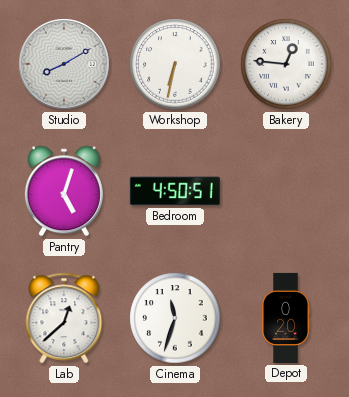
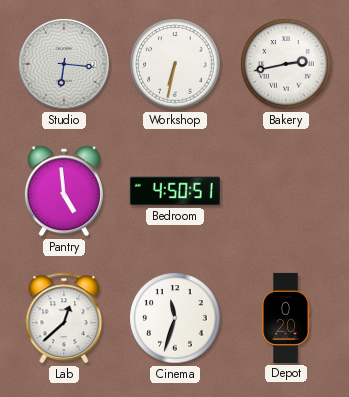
Studio: 8:10 -> 6:16
Bakery: 12:46 -> 2:43
Pantry: 5:03 -> 4:59
